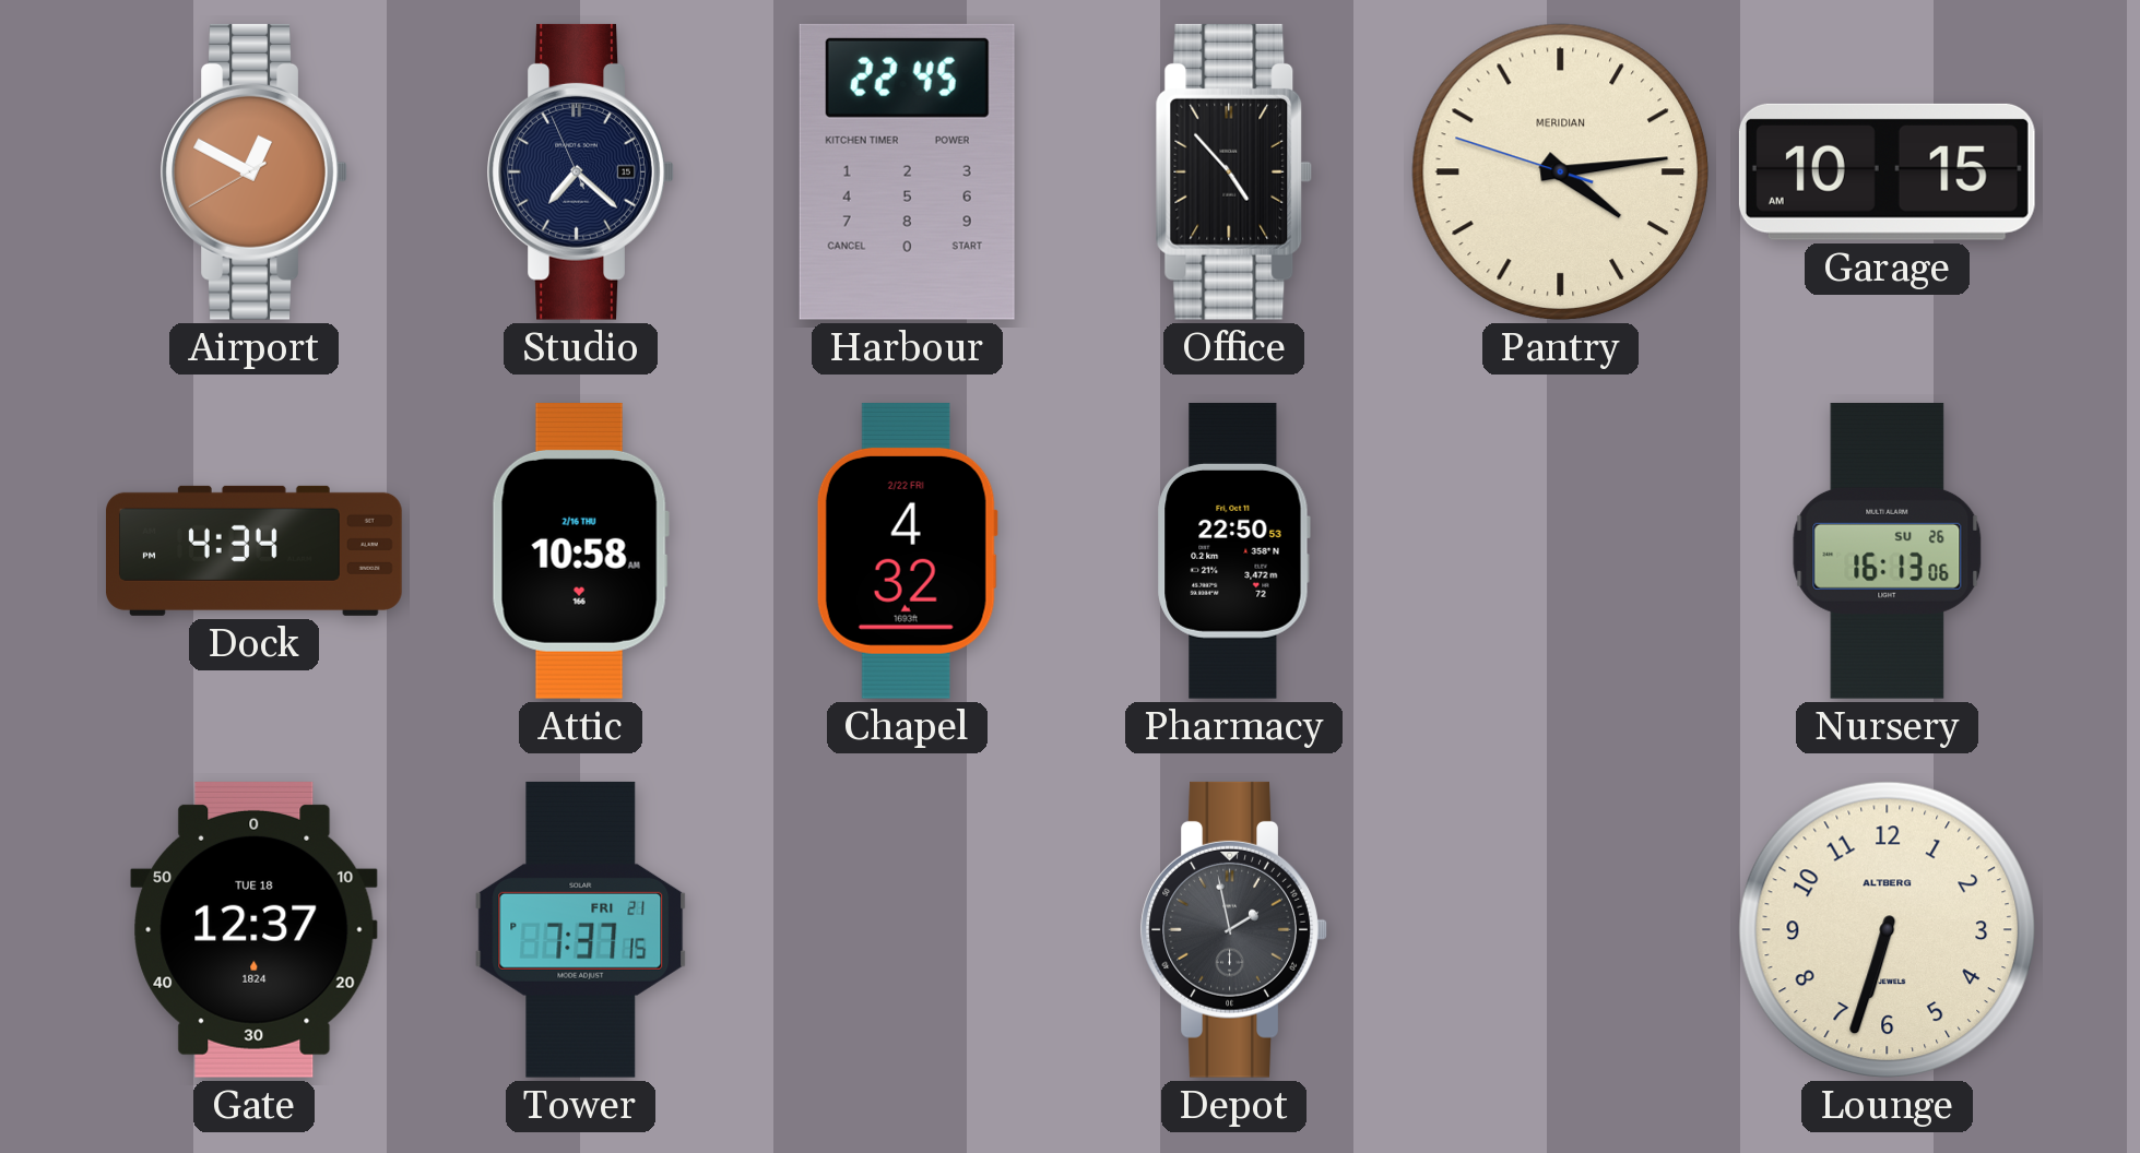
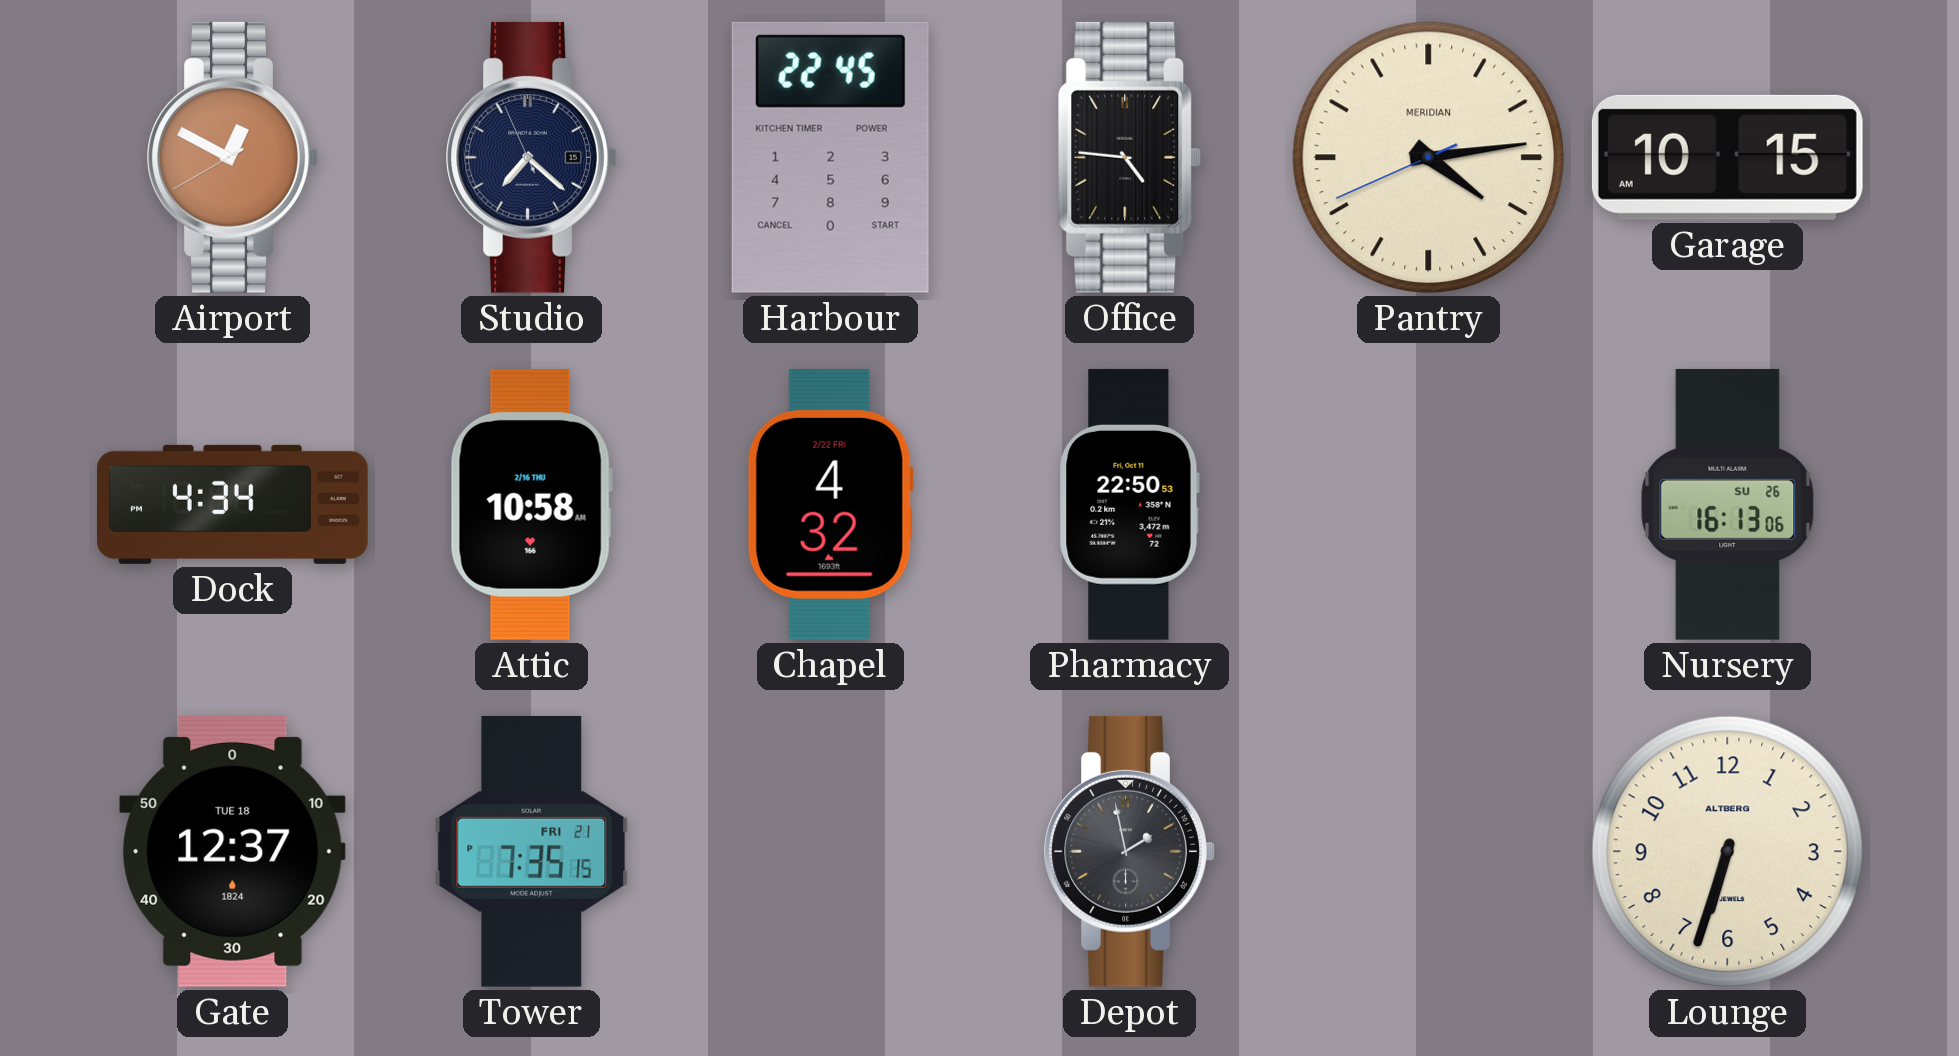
Office: 4:53 -> 4:46
Pantry: 4:13:48 -> 4:13:41
Tower: 7:37 -> 7:35
